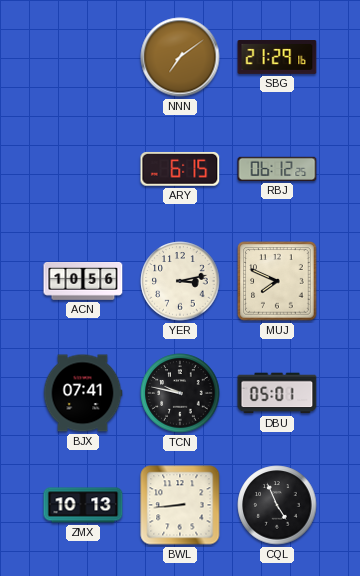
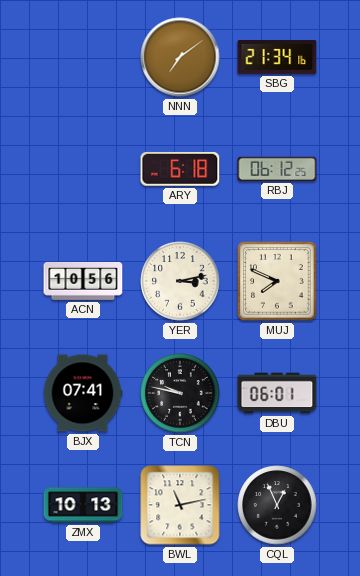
SBG: 21:29 -> 21:34
ARY: 6:15 -> 6:18
DBU: 05:01 -> 06:01
BWL: 8:44 -> 11:13
CQL: 4:56 -> 12:56
